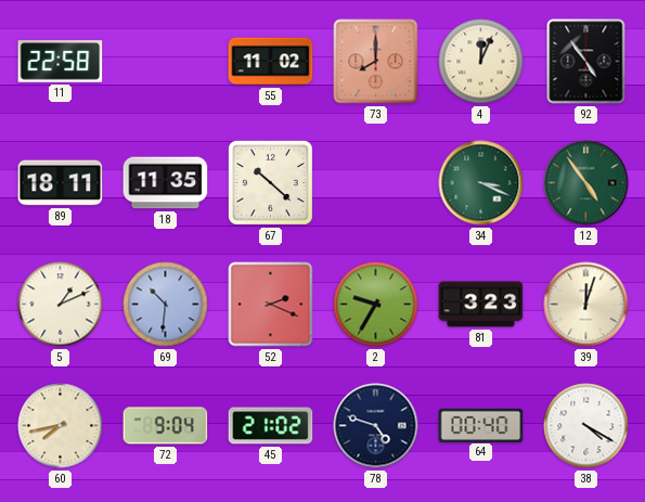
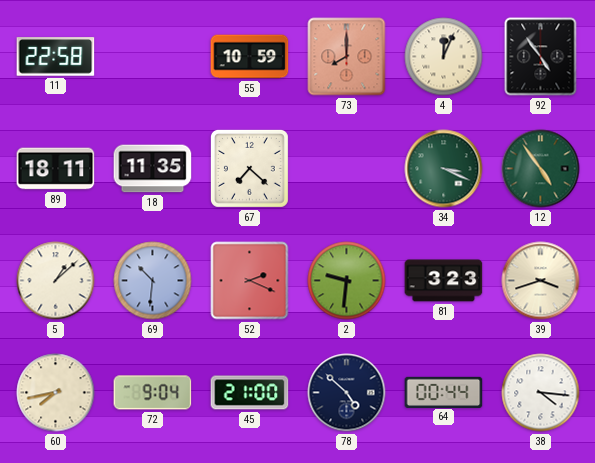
55: 11:02 -> 10:59
67: 10:22 -> 7:22
5: 1:11 -> 1:08
2: 9:35 -> 9:31
39: 12:03 -> 3:42
45: 21:02 -> 21:00
78: 4:48 -> 4:52
64: 00:40 -> 00:44
38: 4:20 -> 4:16
